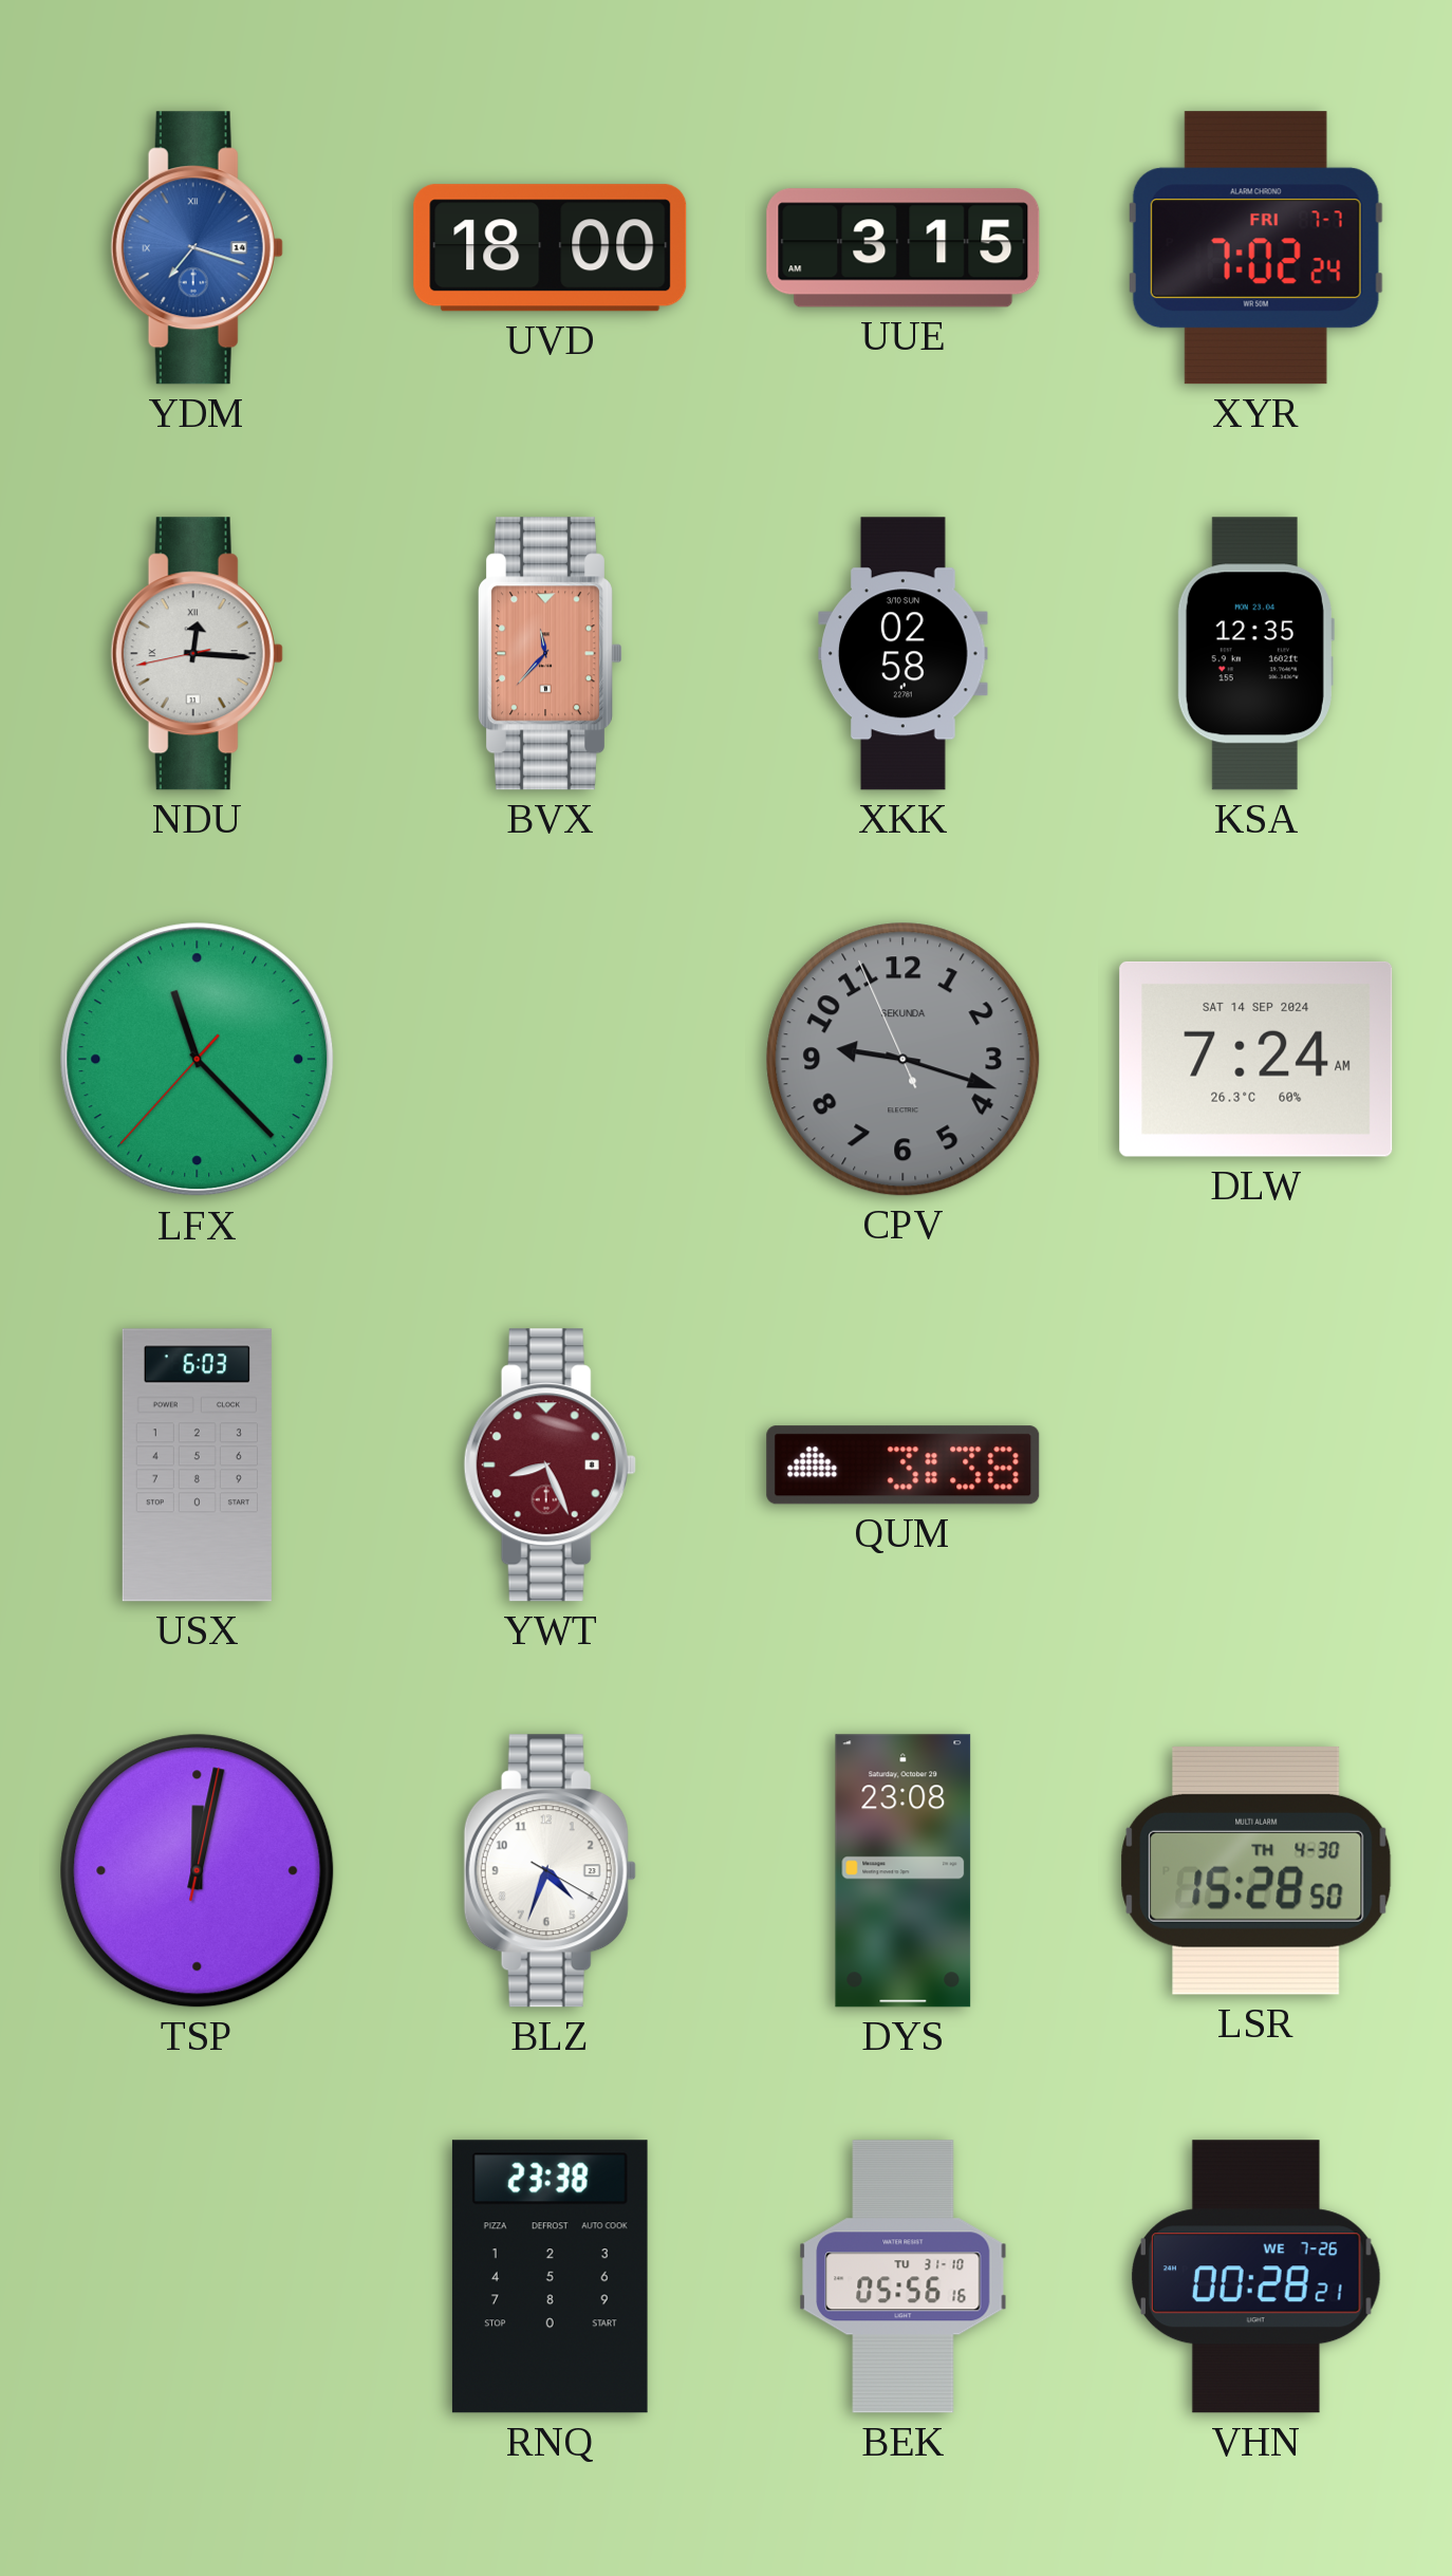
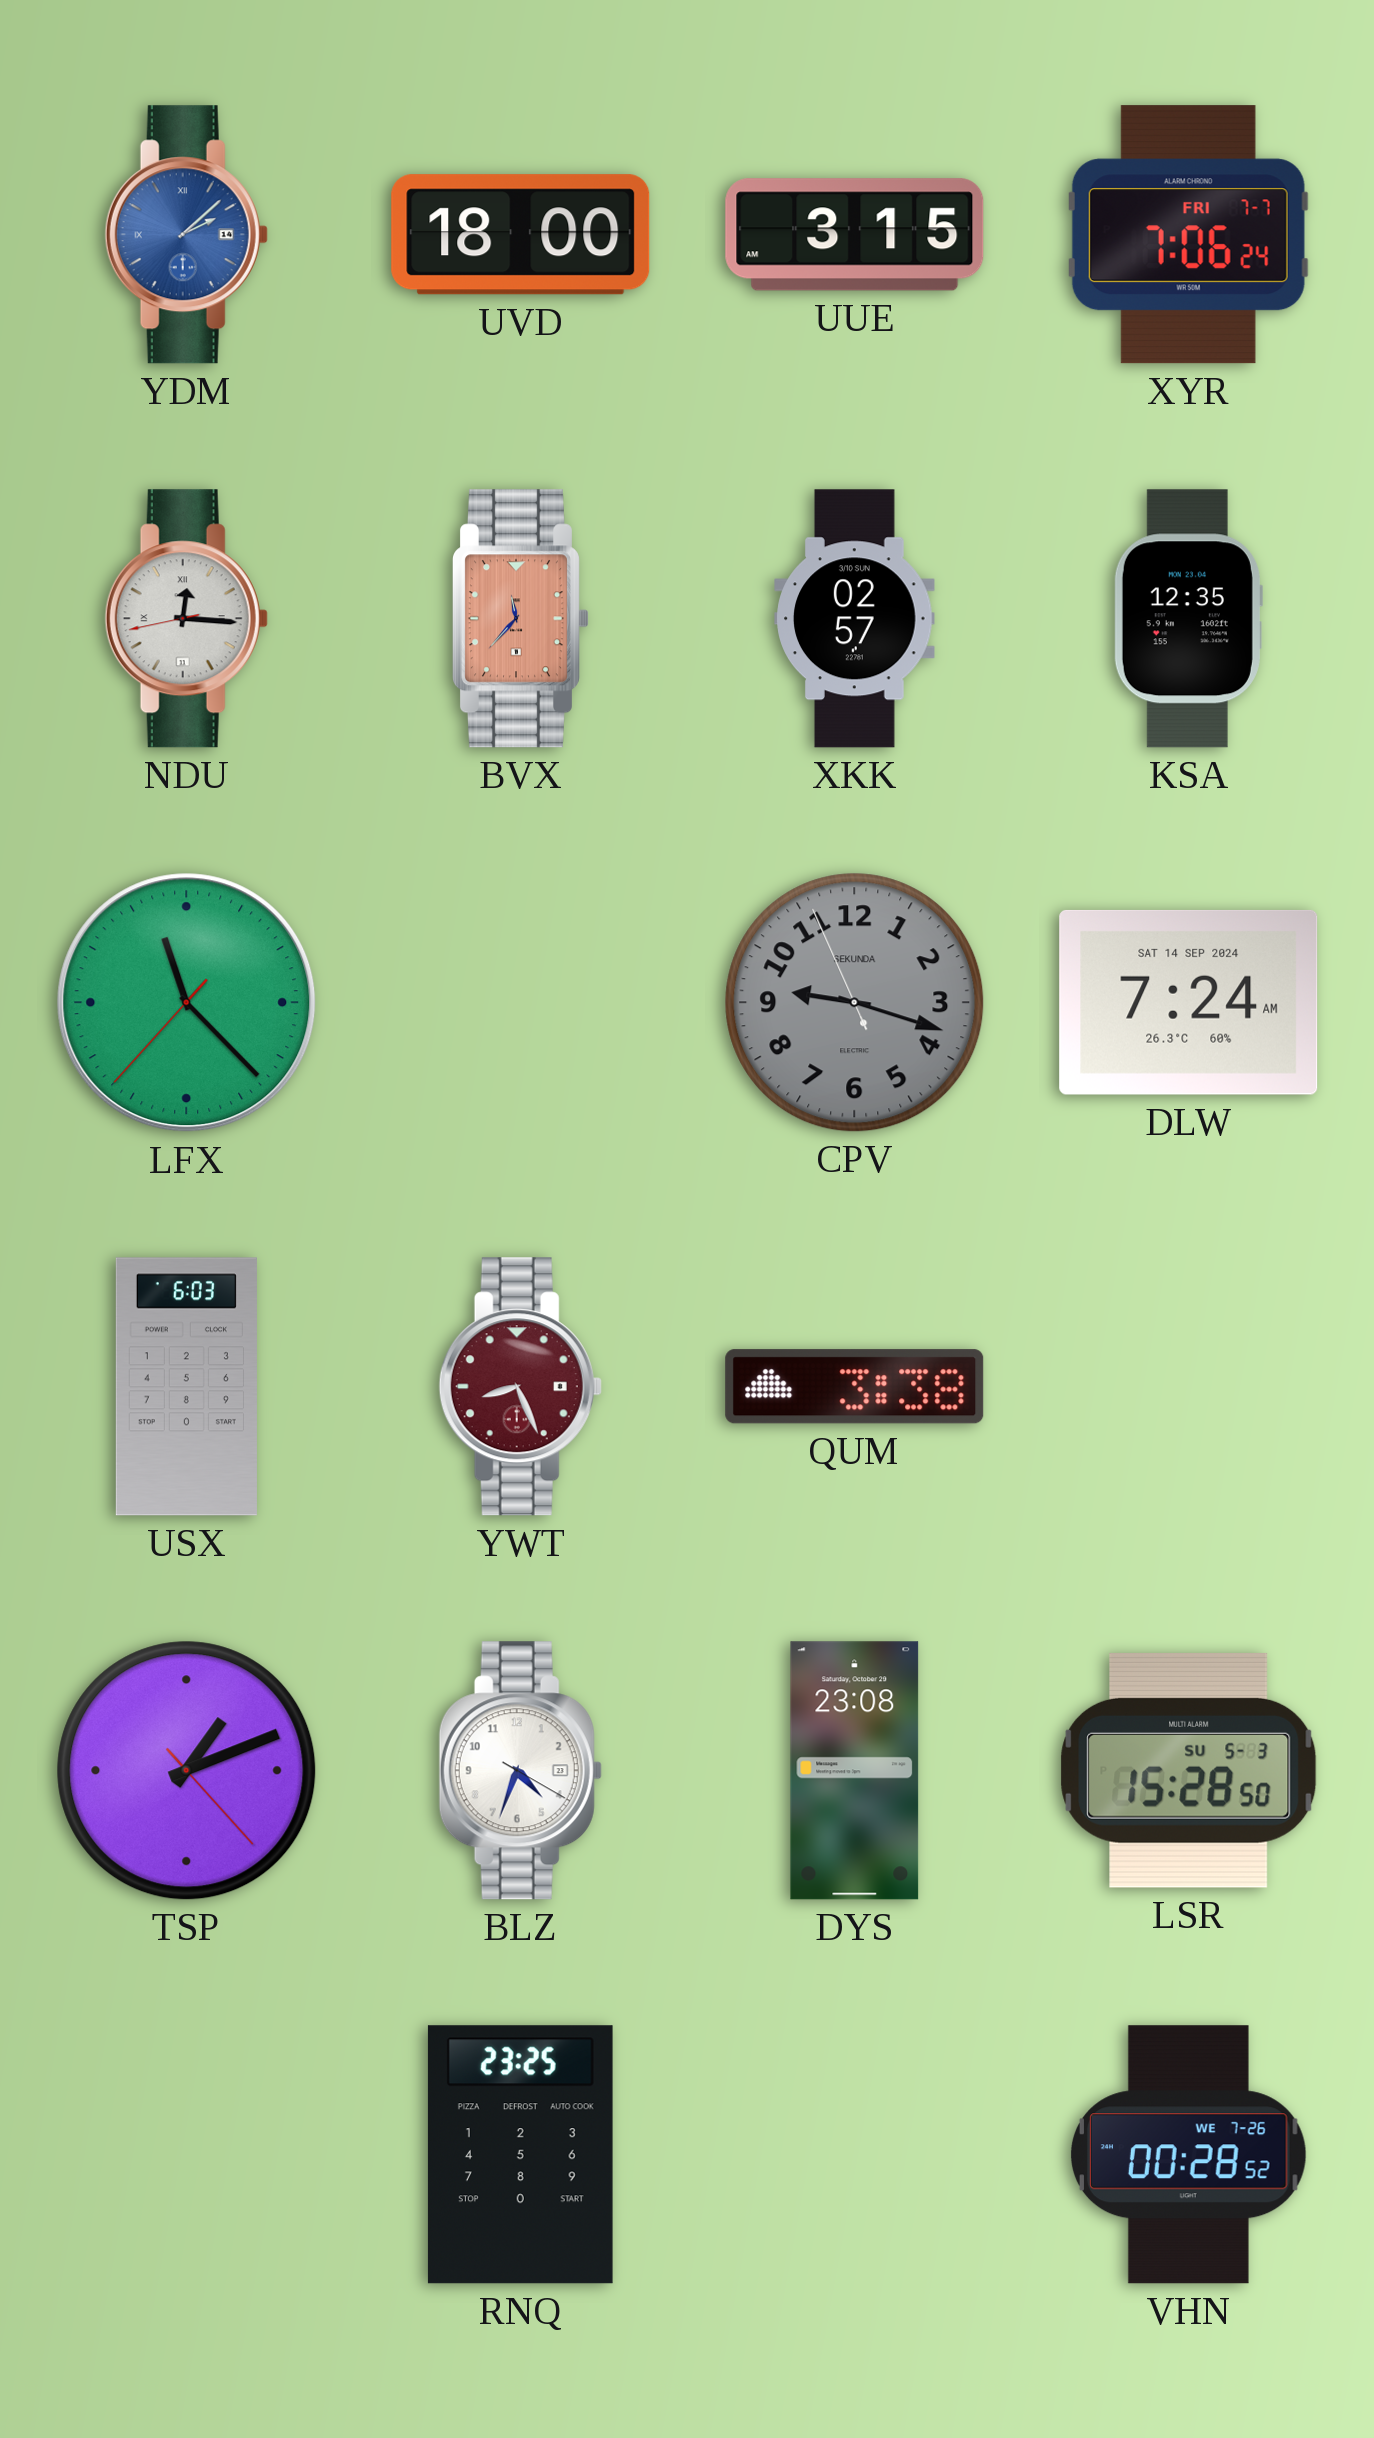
YDM: 7:18 -> 2:08
XYR: 7:02 -> 7:06
XKK: 02:58 -> 02:57
TSP: 12:02 -> 1:11
LSR date: TH 4-30 -> SU 5-3
RNQ: 23:38 -> 23:25
BEK: 05:56 -> none
VHN: 00:28:21 -> 00:28:52
